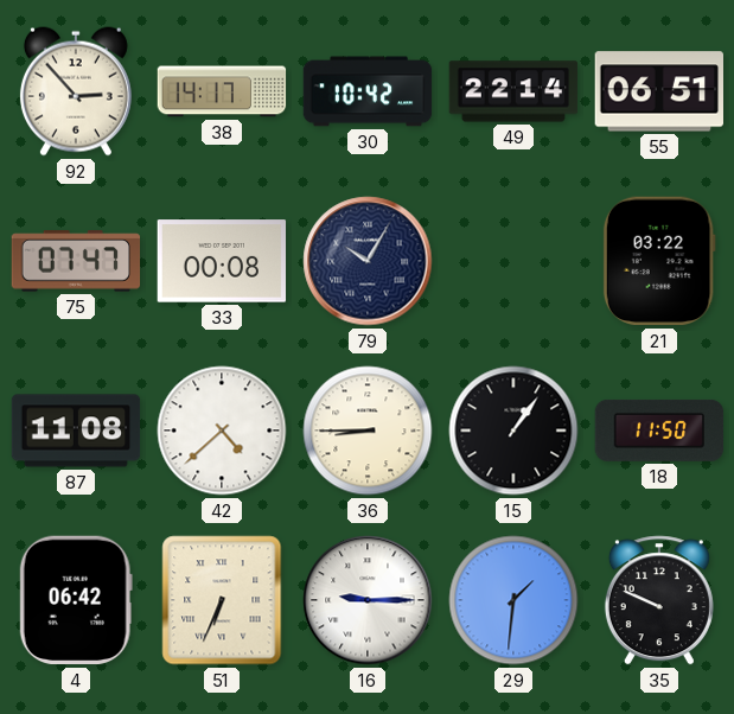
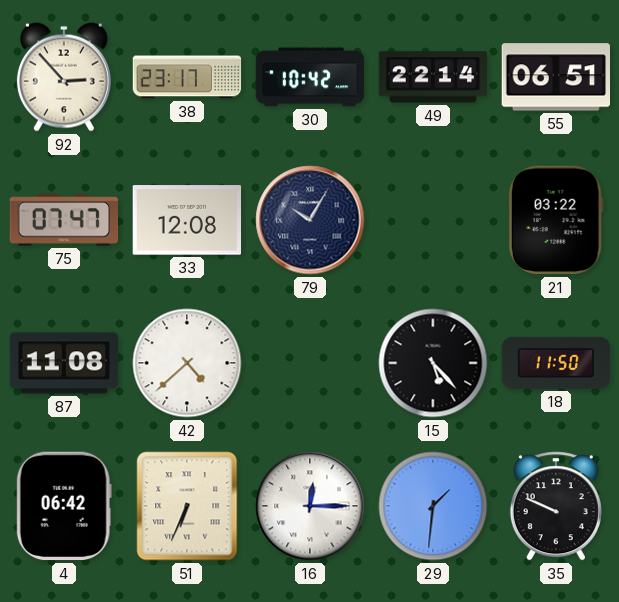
38: 14:17 -> 23:17
33: 00:08 -> 12:08
36: 8:45 -> none
15: 1:06 -> 5:23
16: 9:15 -> 12:15
